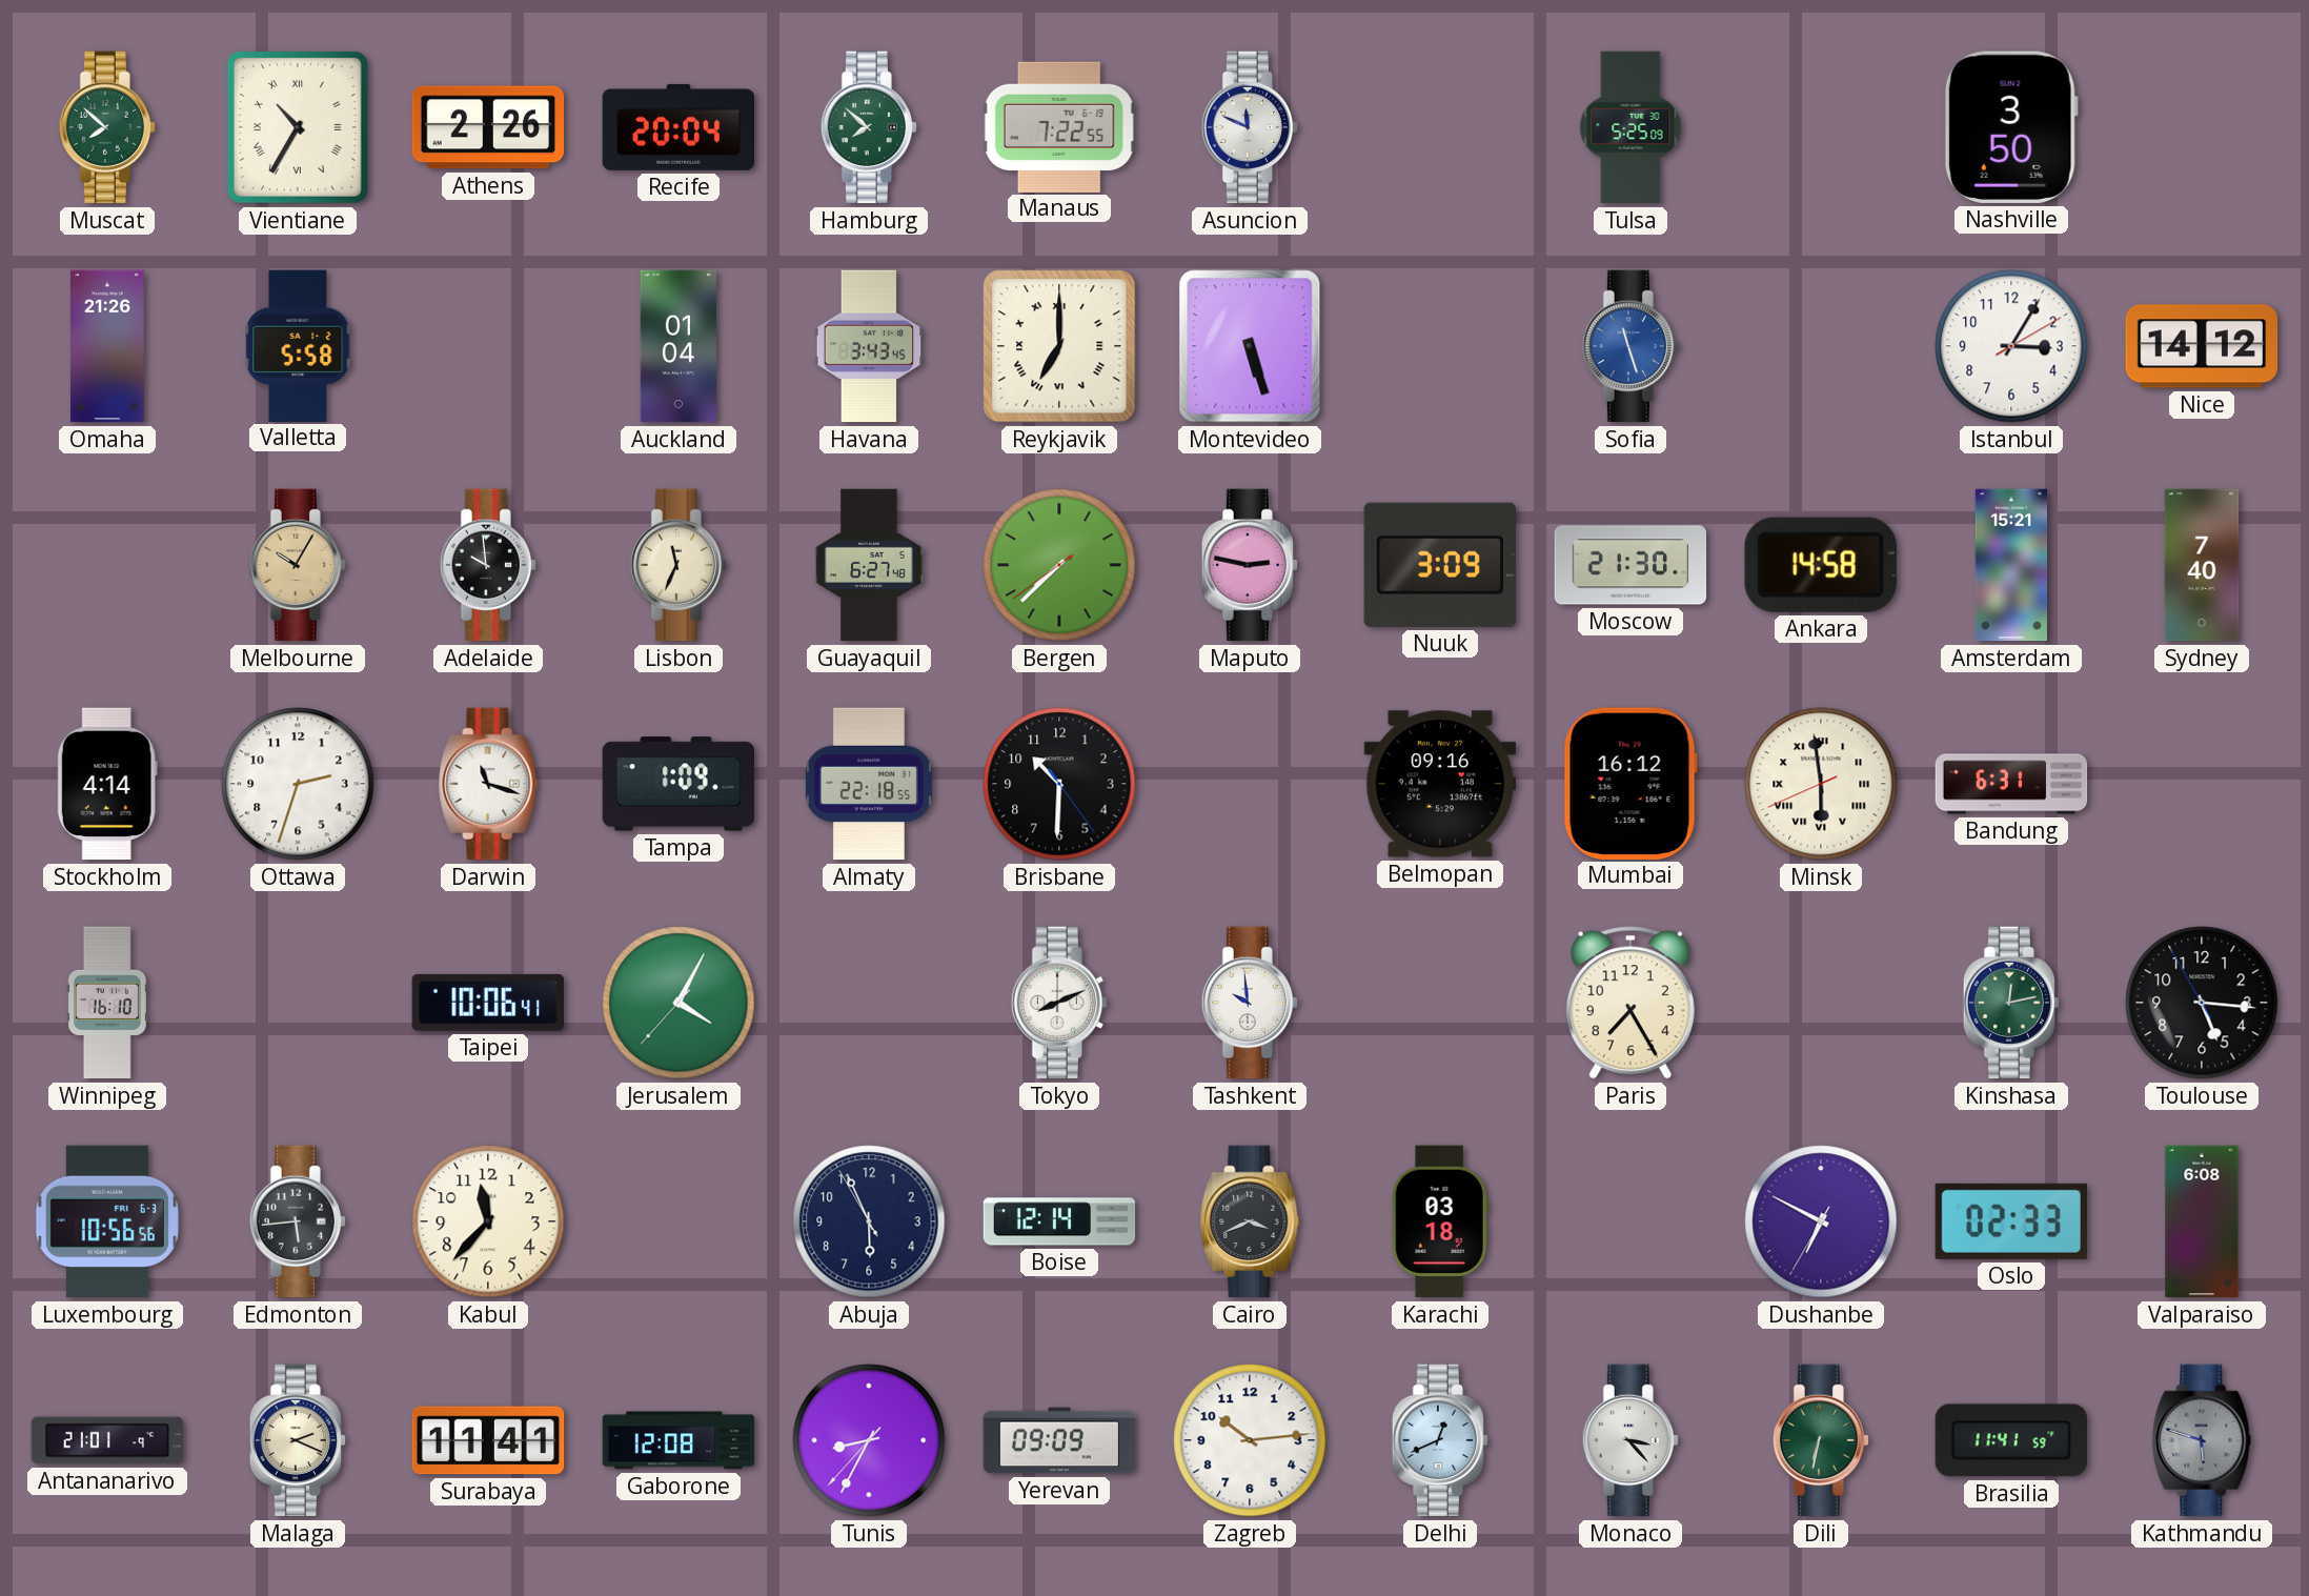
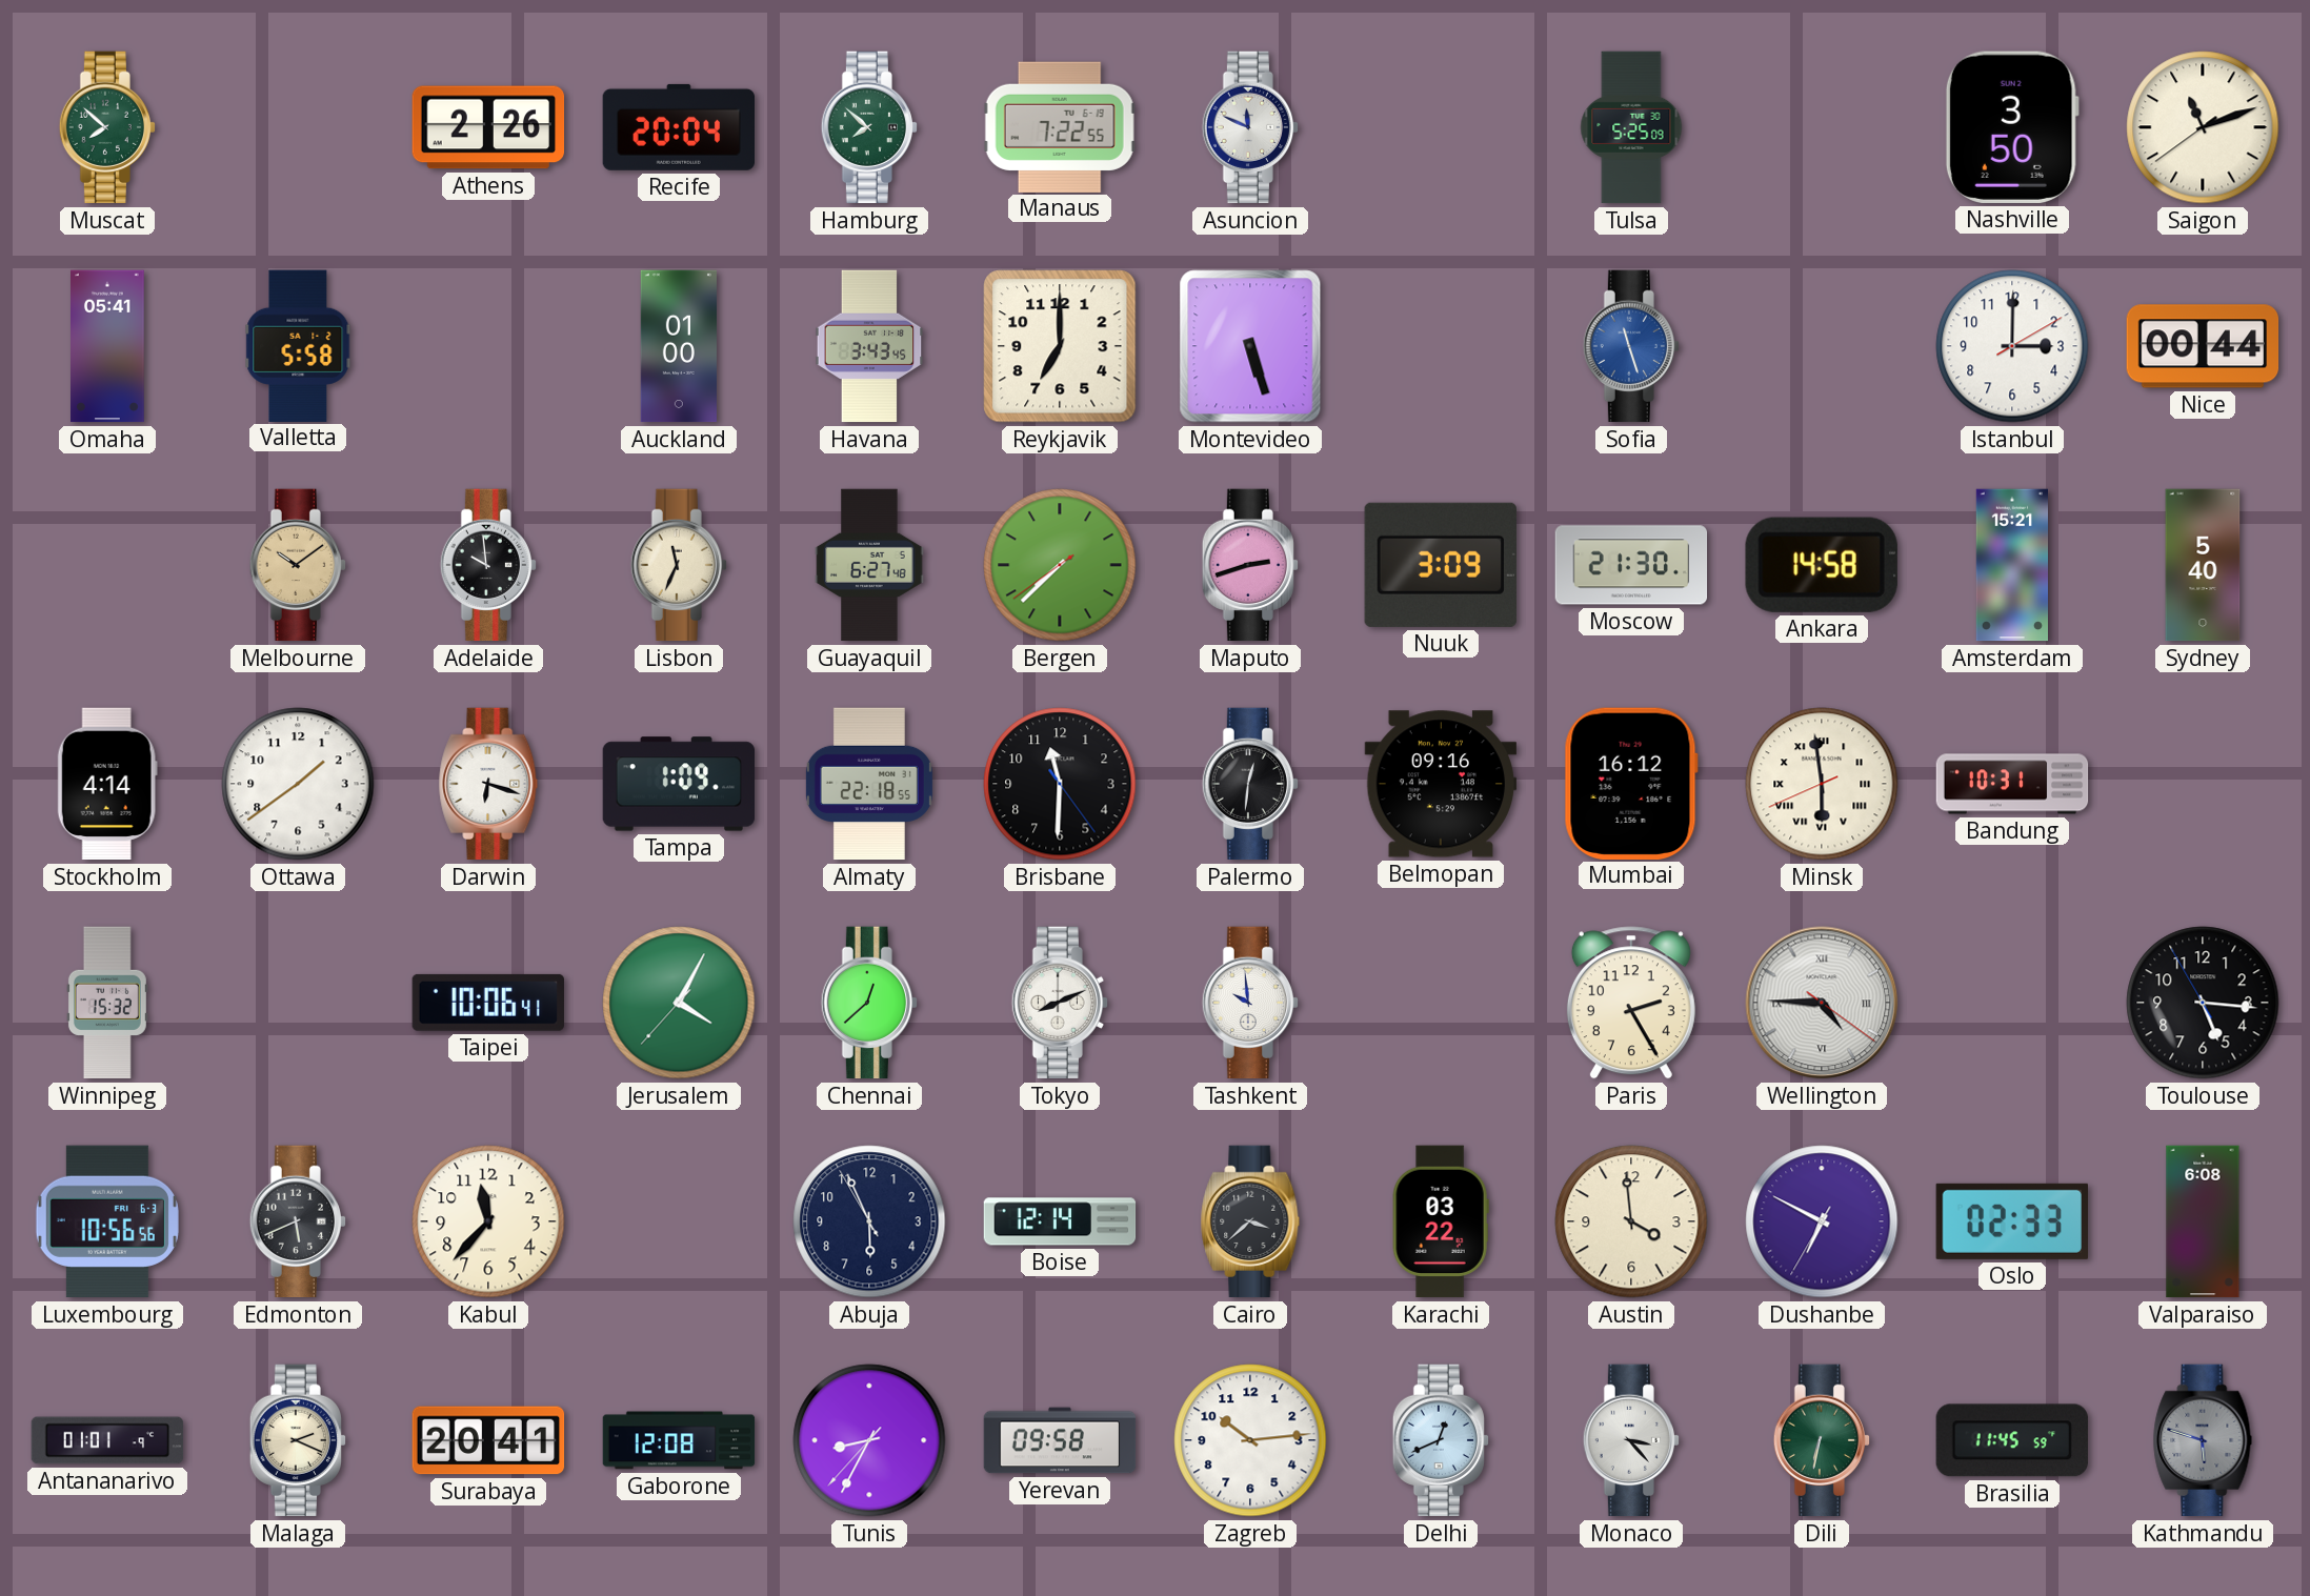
Vientiane: 10:35 -> none
Saigon: none -> 11:11
Omaha: 21:26 -> 05:41
Auckland: 01:04 -> 01:00
Reykjavik numerals: Roman -> Arabic
Istanbul: 3:05 -> 3:00
Nice: 14:12 -> 00:44
Melbourne: 10:05 -> 10:09
Maputo: 2:47 -> 2:42
Sydney: 7:40 -> 5:40
Ottawa: 2:33 -> 1:39
Darwin: 11:18 -> 6:18
Brisbane: 10:30 -> 11:30
Palermo: none -> 12:31
Bandung: 6:31 -> 10:31
Winnipeg: 16:10 -> 15:32
Chennai: none -> 12:38
Paris: 7:25 -> 2:25
Wellington: none -> 4:45
Kinshasa: 12:13 -> none
Edmonton: 5:44 -> 5:41
Cairo: 3:41 -> 3:38
Karachi: 03:18 -> 03:22
Austin: none -> 3:59
Antananarivo: 21:01 -> 01:01
Surabaya: 11:41 -> 20:41
Yerevan: 09:09 -> 09:58
Brasilia: 11:41 -> 11:45
